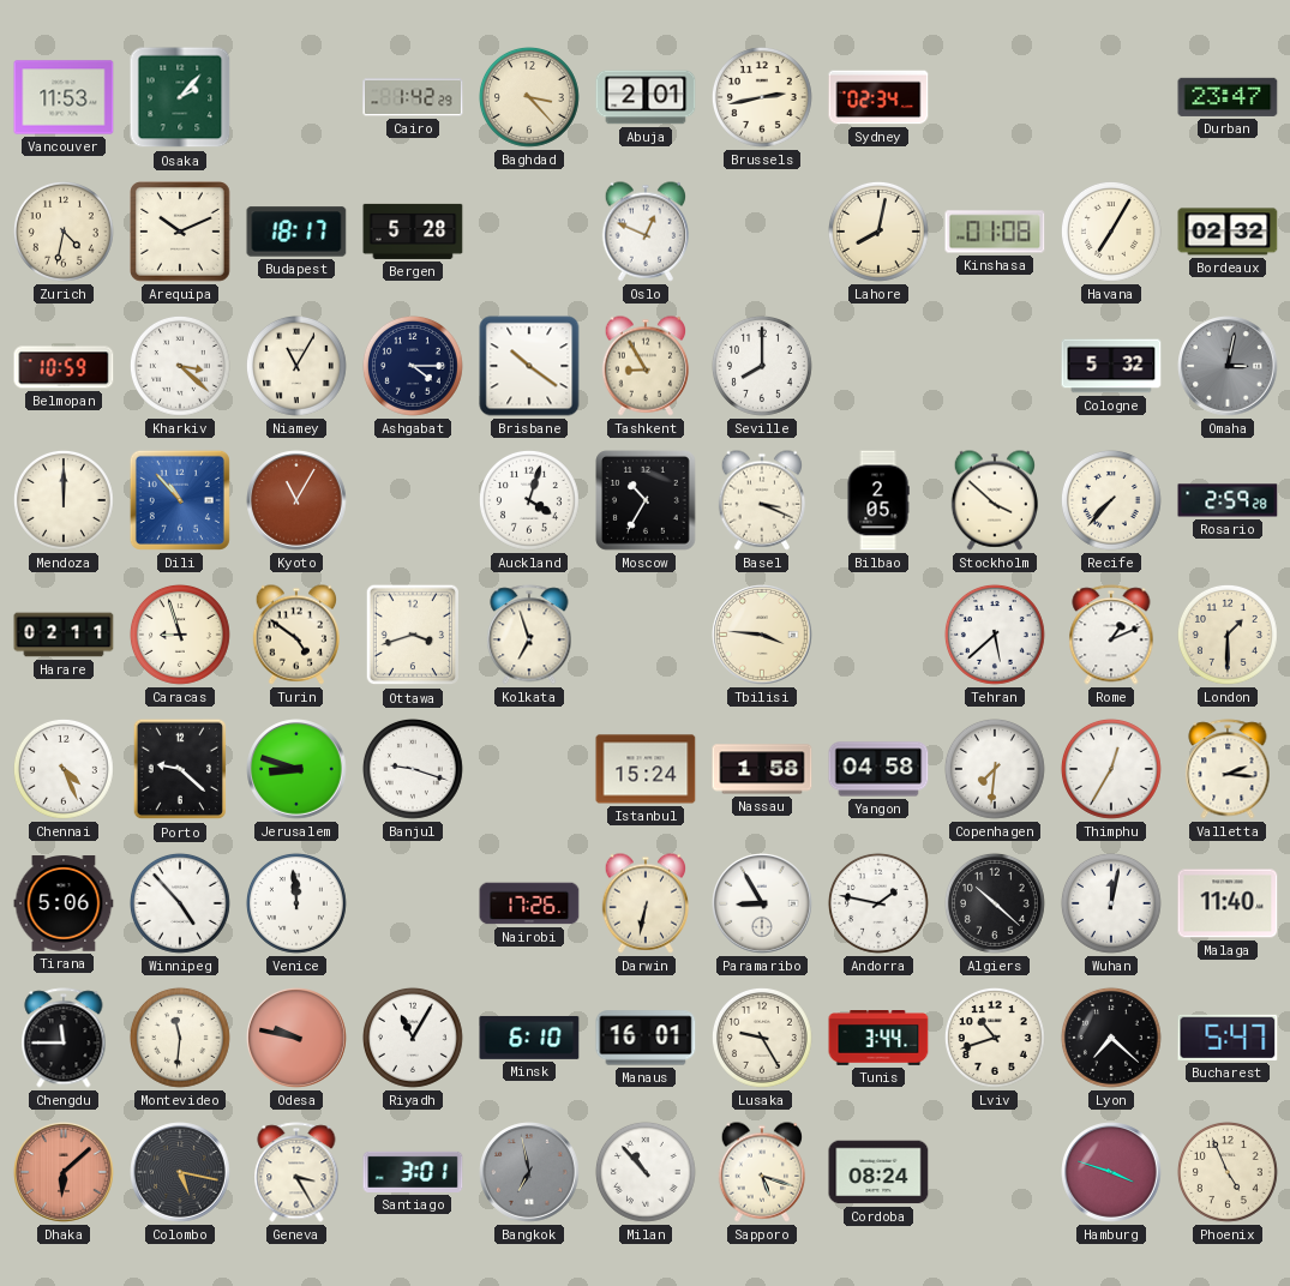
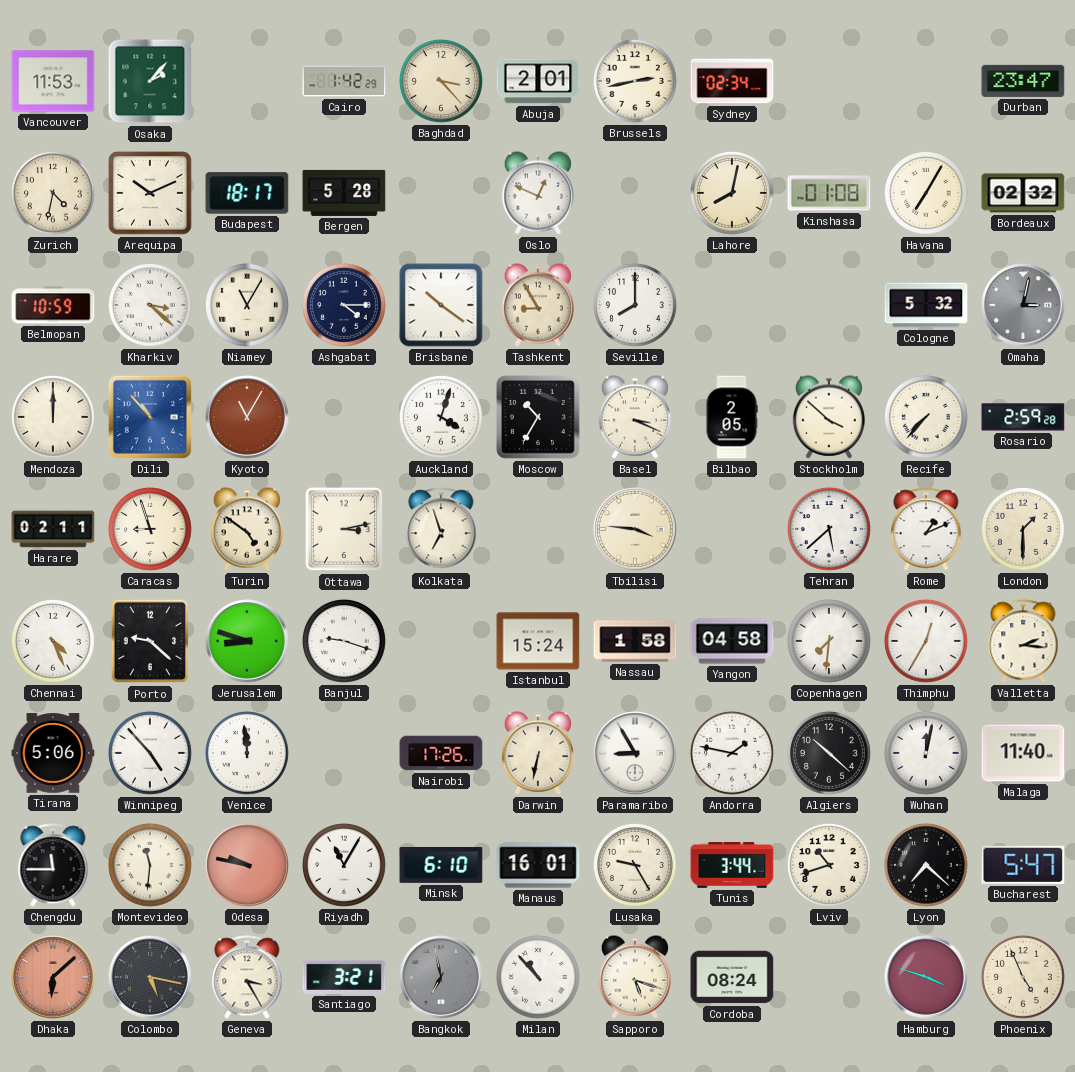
Ottawa: 3:42 -> 3:13
Santiago: 3:01 -> 3:21
